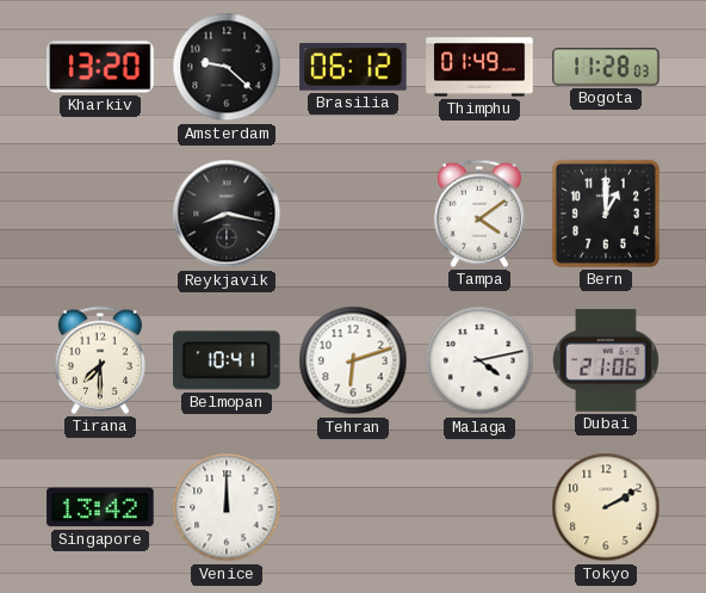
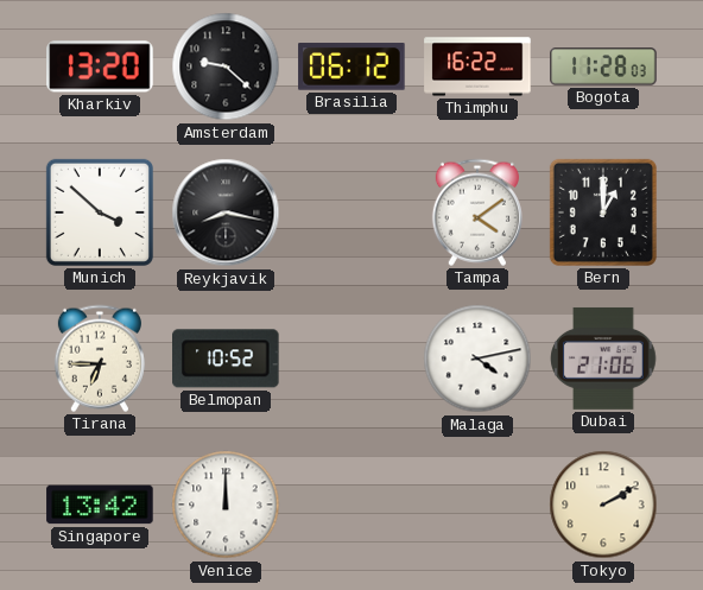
Thimphu: 01:49 -> 16:22
Munich: none -> 3:52
Tirana: 7:30 -> 6:45
Belmopan: 10:41 -> 10:52
Tehran: 6:12 -> none
